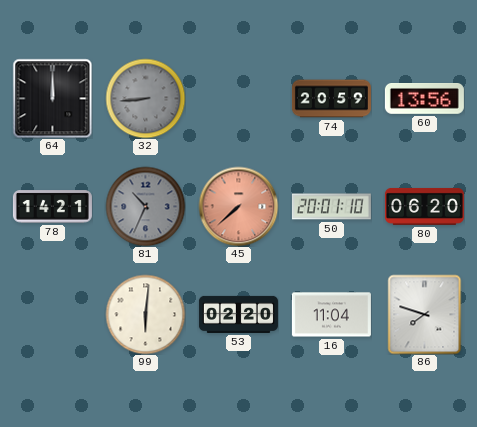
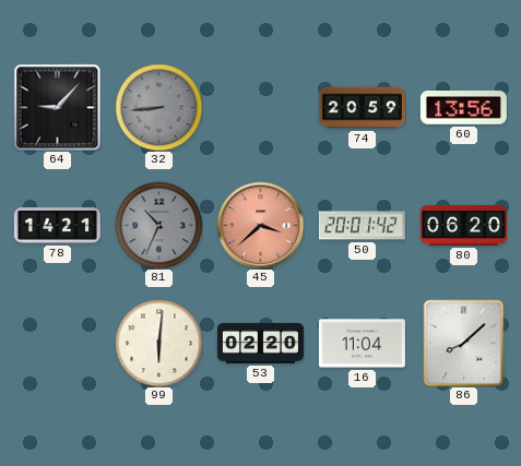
64: 12:00 -> 9:07
45: 7:38 -> 3:38
50: 20:01:10 -> 20:01:42
86: 7:48 -> 8:08
